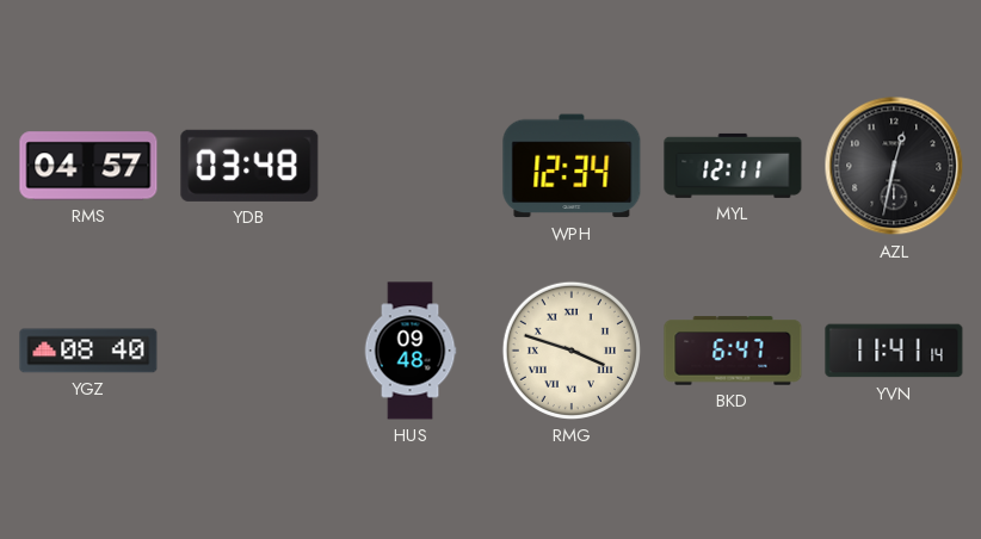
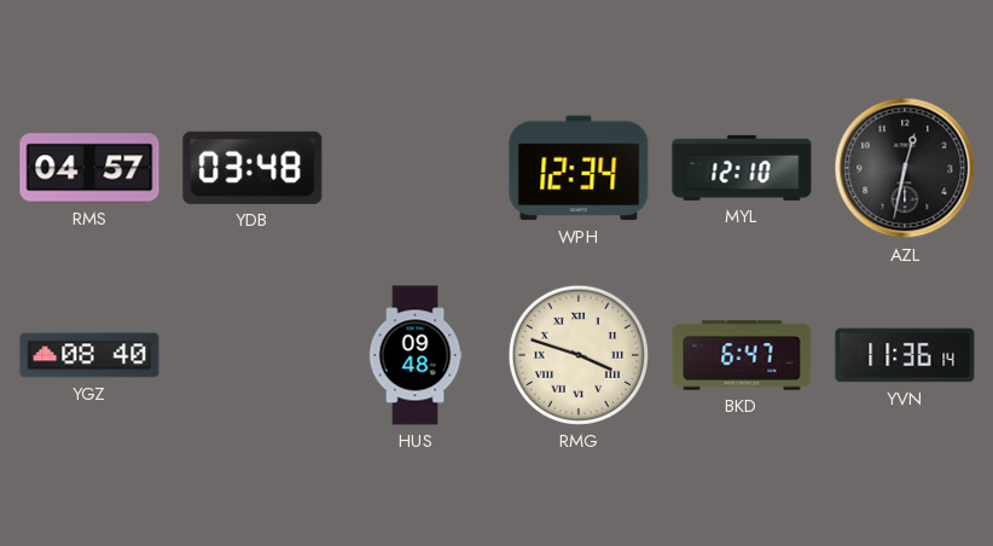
MYL: 12:11 -> 12:10
YVN: 11:41 -> 11:36
